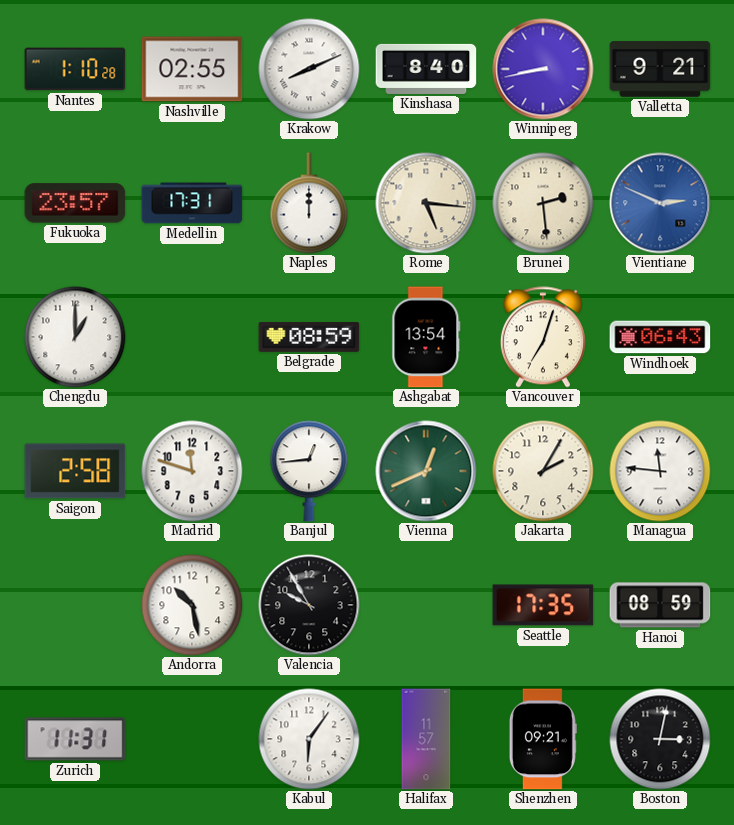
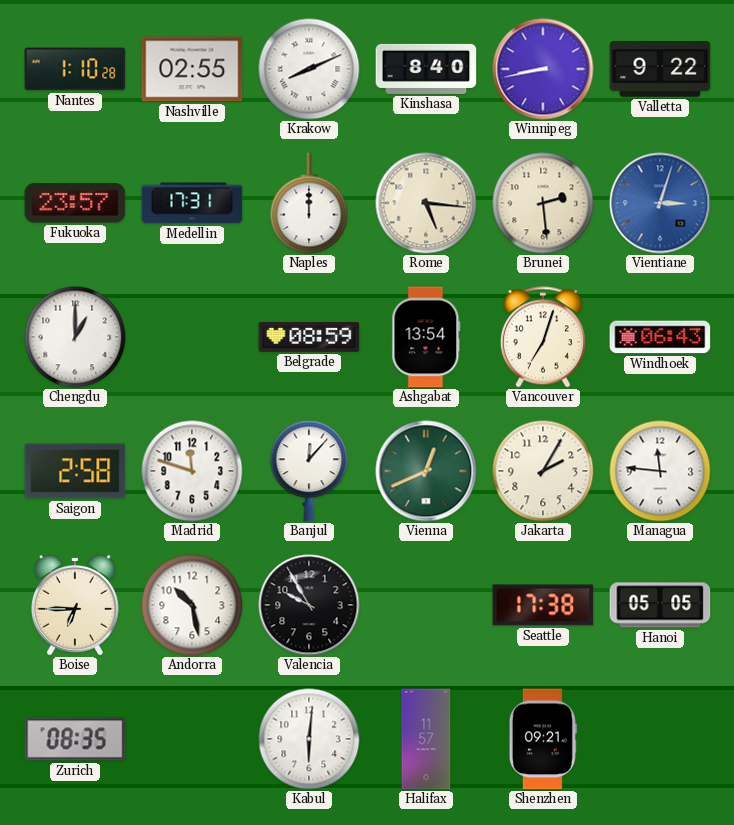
Valletta: 9:21 -> 9:22
Vientiane: 2:49 -> 3:03
Banjul: 12:44 -> 12:07
Boise: none -> 6:45
Seattle: 17:35 -> 17:38
Hanoi: 08:59 -> 05:05
Zurich: 11:31 -> 08:35
Kabul: 6:06 -> 6:01
Boston: 3:02 -> none
